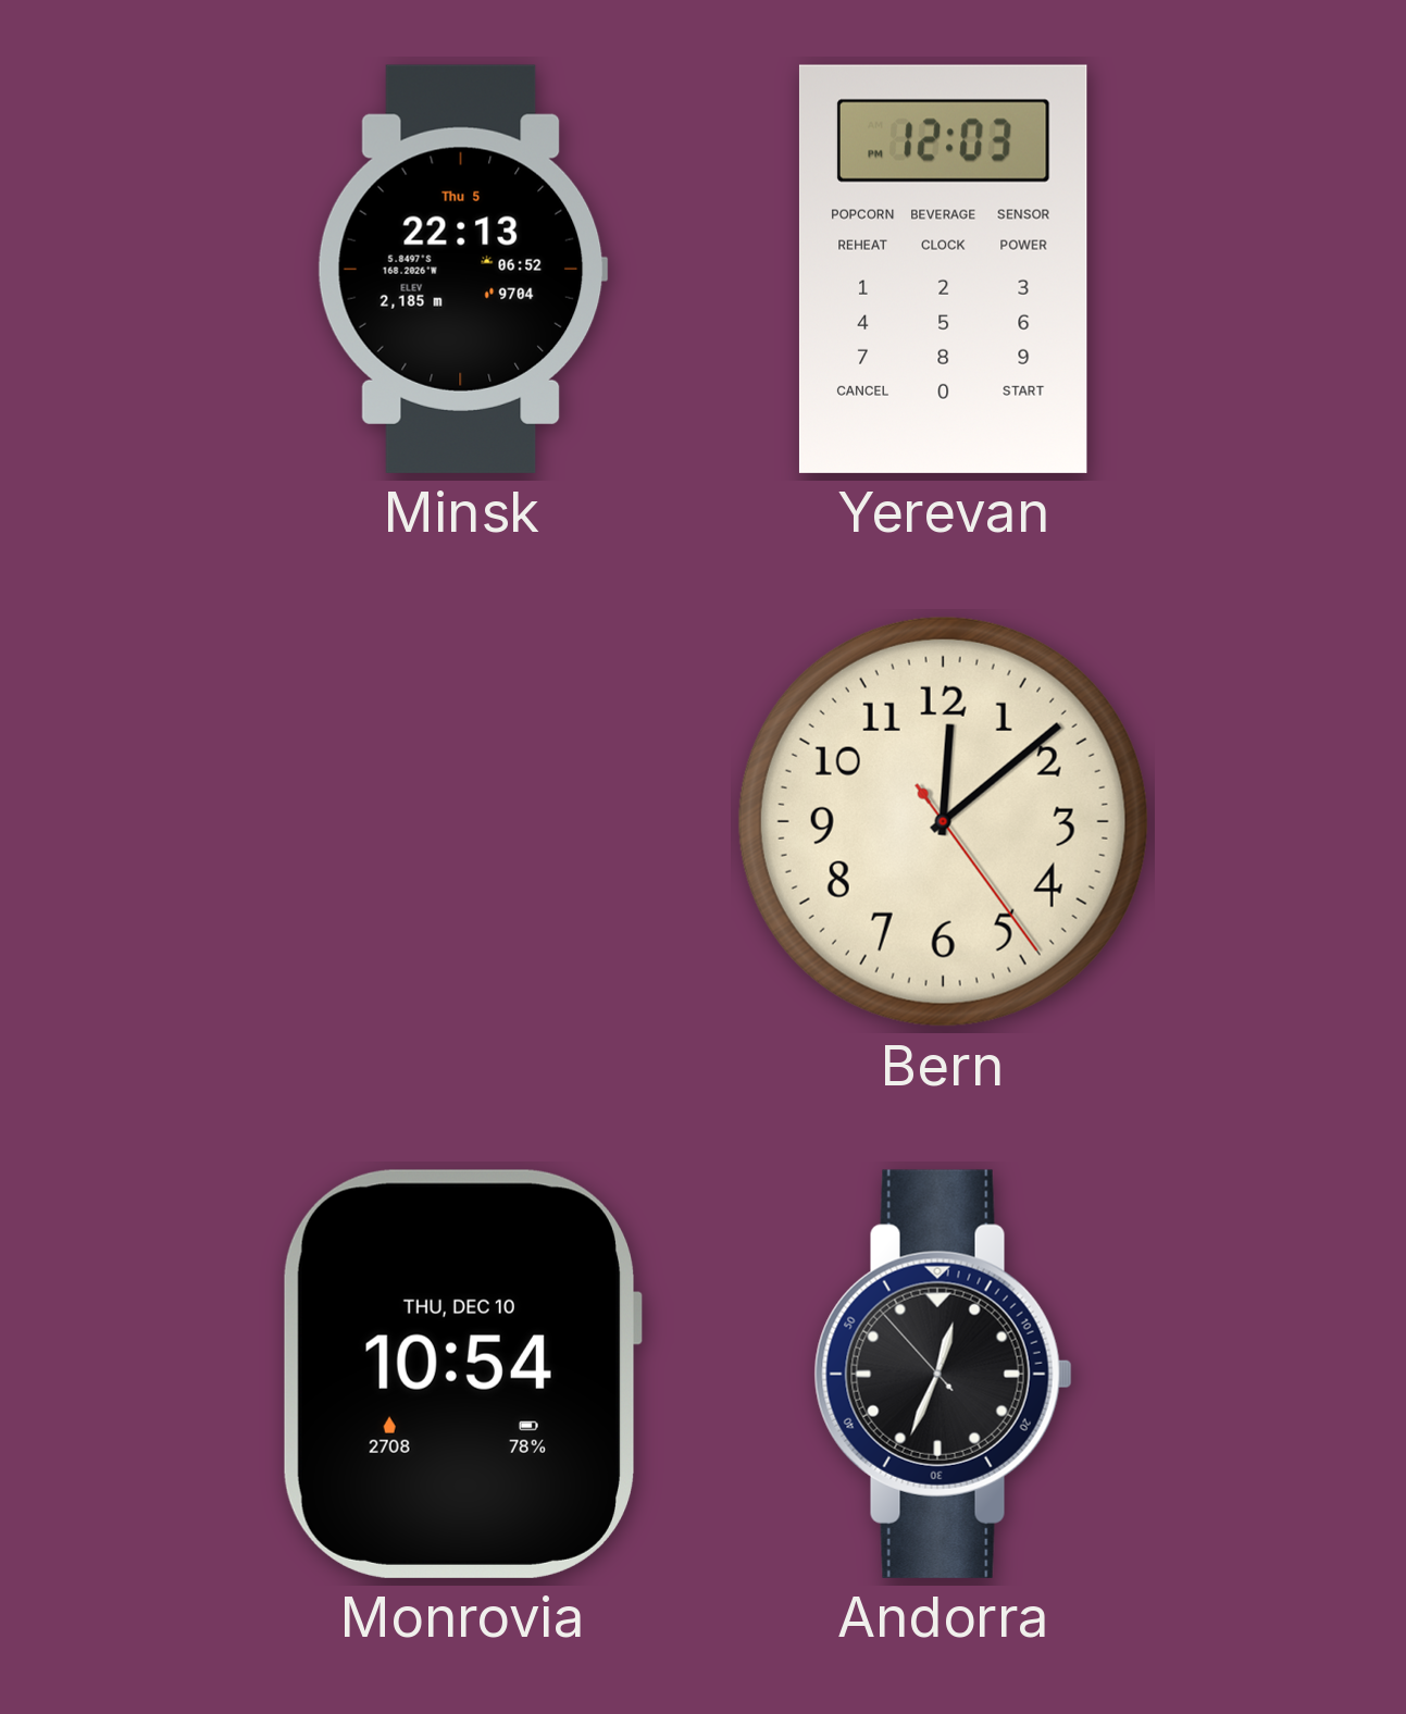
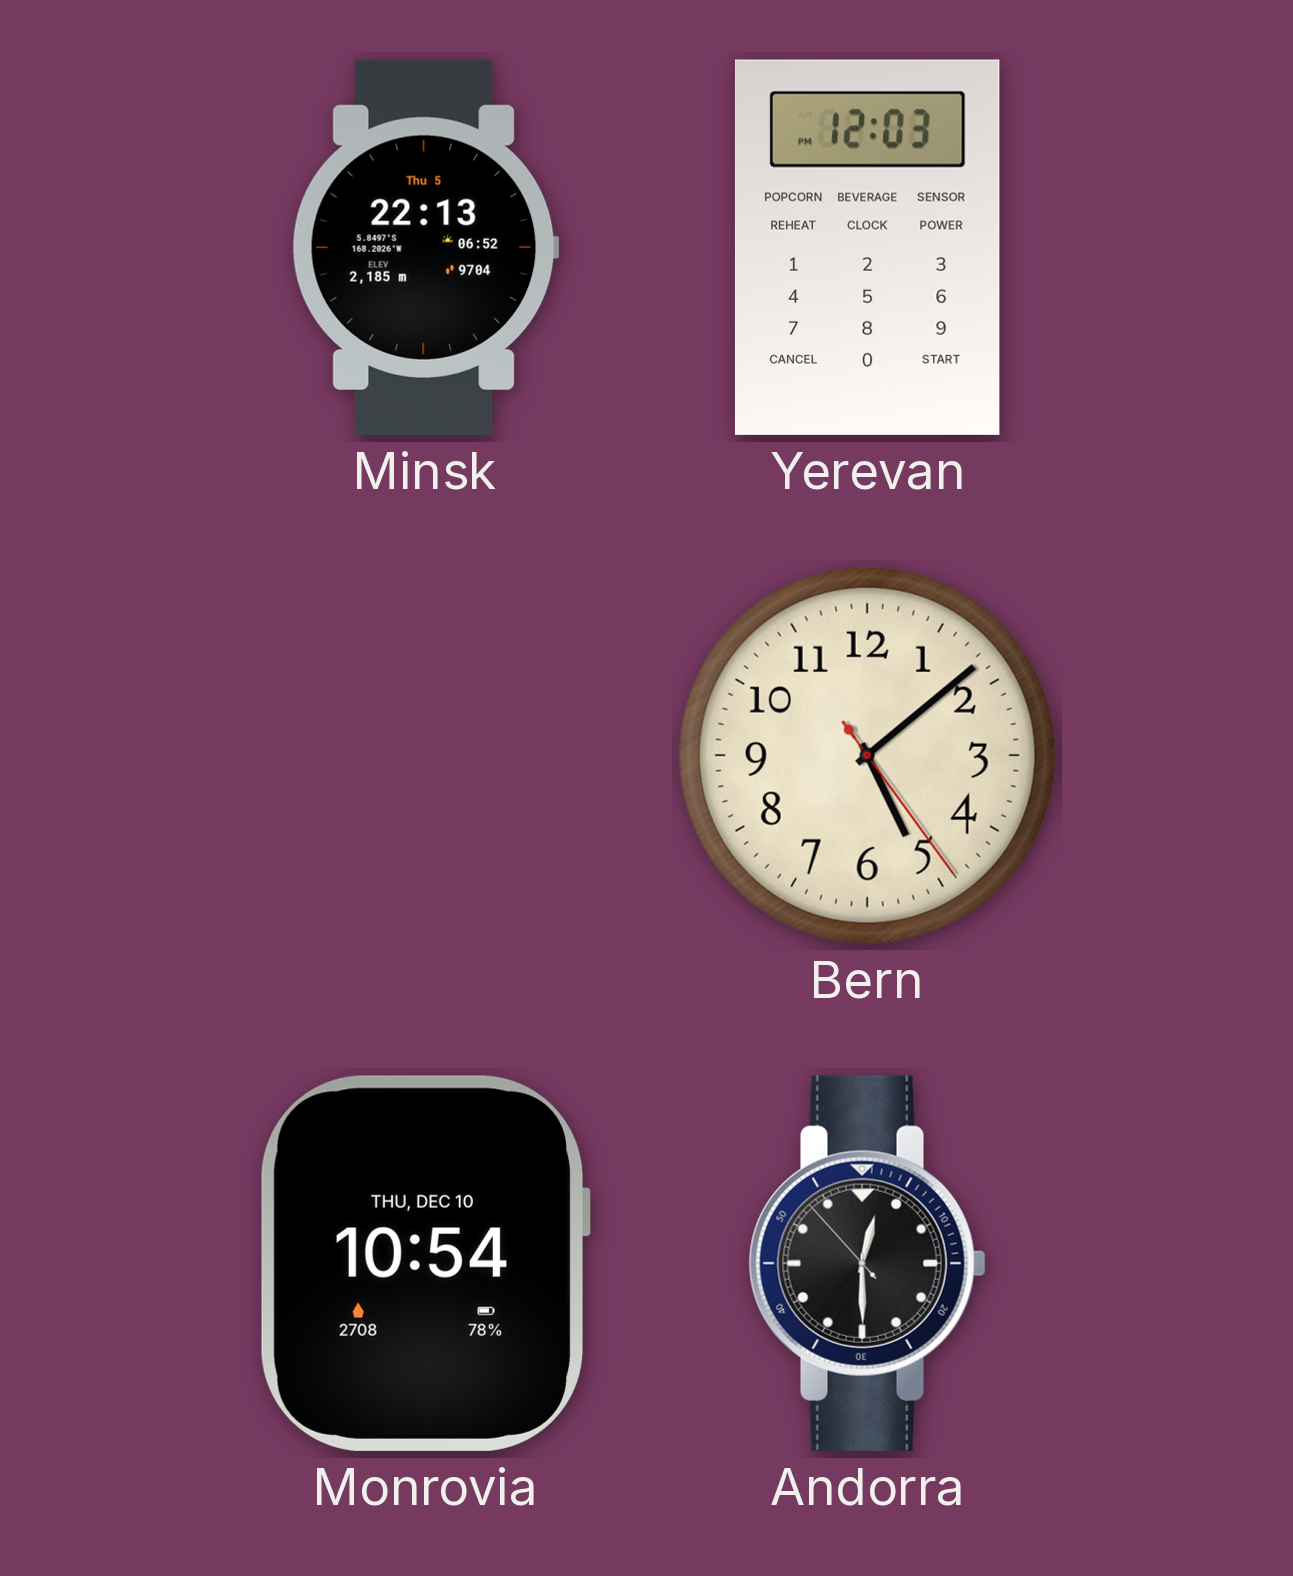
Bern: 12:08 -> 5:08
Andorra: 12:33 -> 12:29
